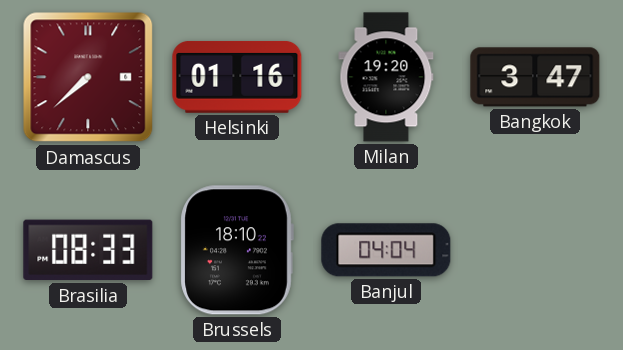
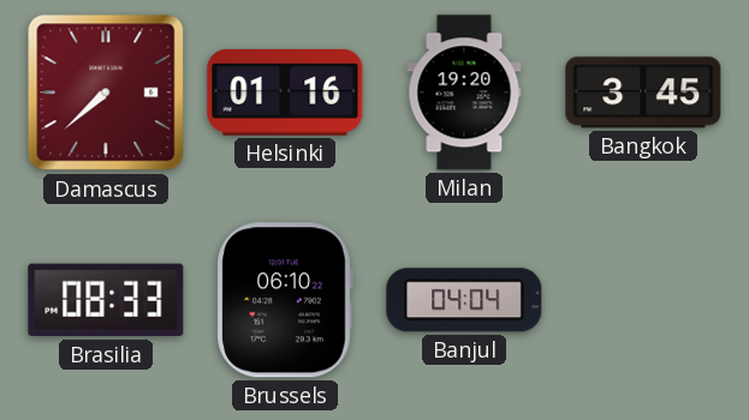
Bangkok: 3:47 -> 3:45
Brussels: 18:10 -> 06:10
